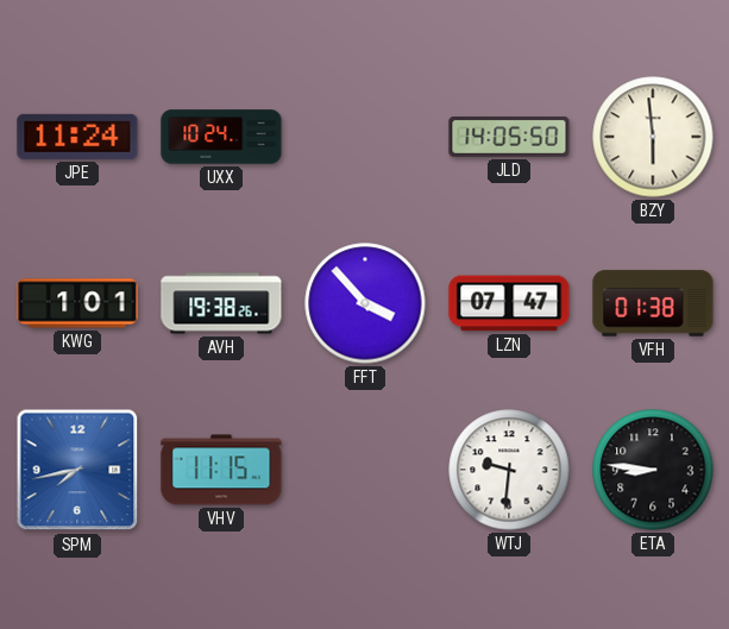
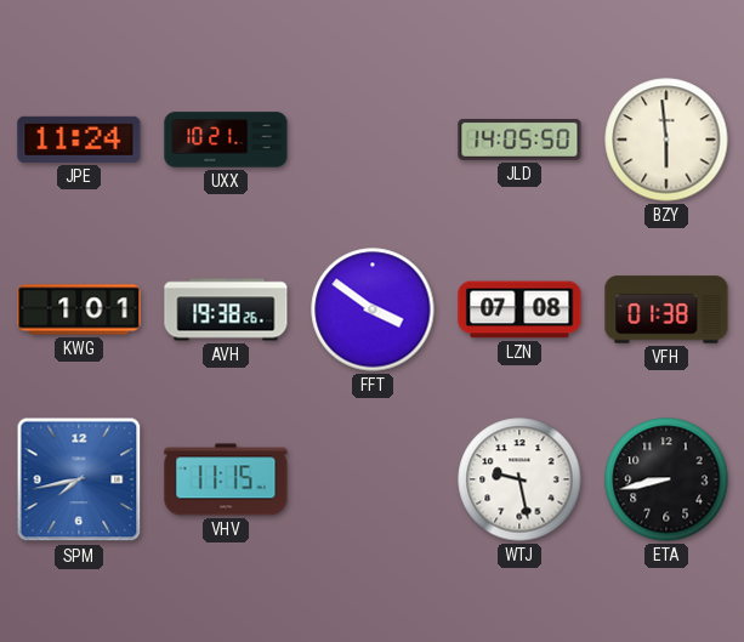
UXX: 10:24 -> 10:21
FFT: 3:53 -> 3:51
LZN: 07:47 -> 07:08
WTJ: 9:31 -> 9:28
ETA: 8:46 -> 8:43
